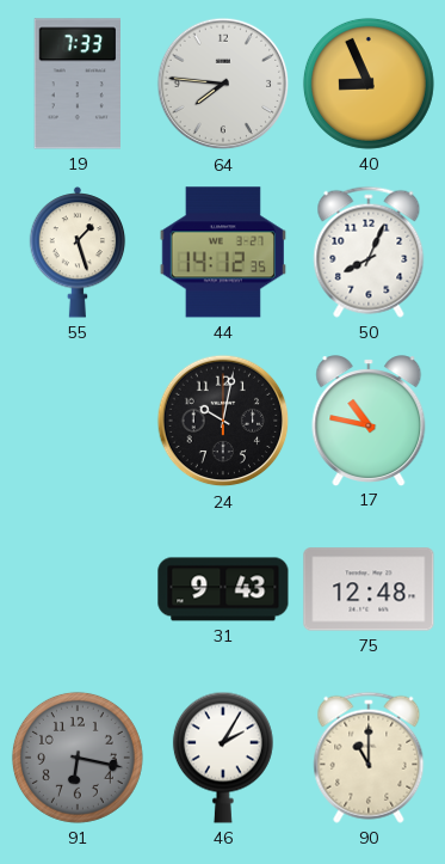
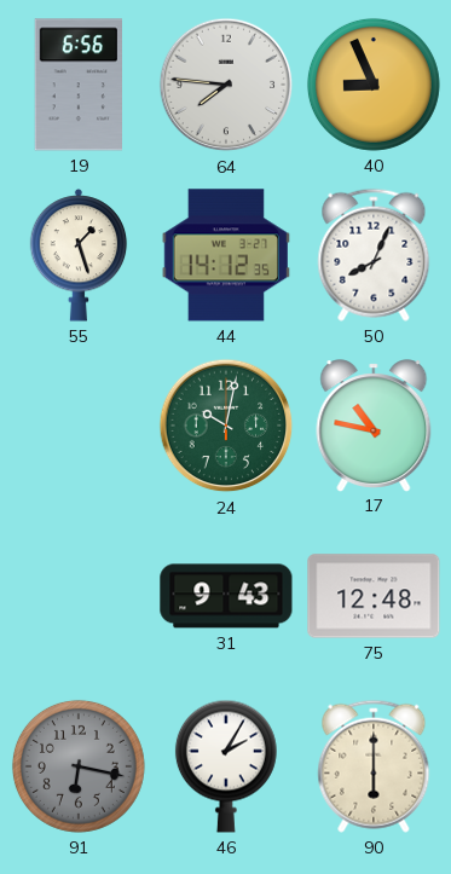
19: 7:33 -> 6:56
24 dial: black -> green
90: 11:00 -> 6:00
